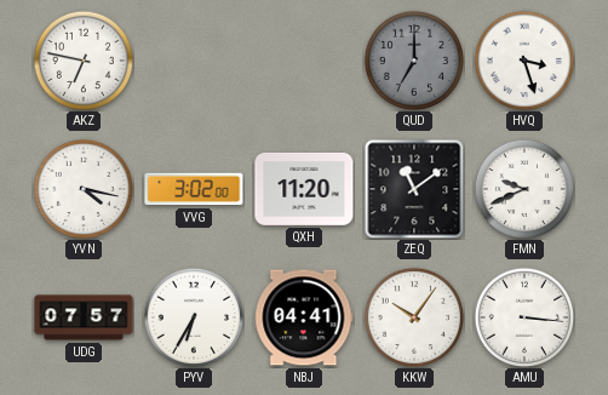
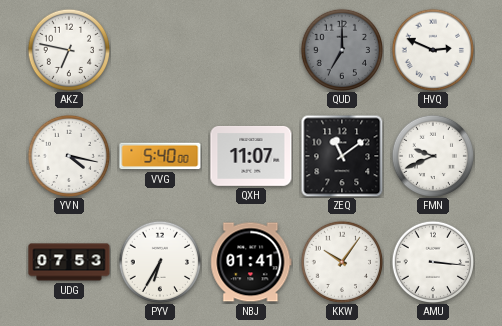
HVQ: 3:27 -> 2:49
VVG: 3:02 -> 5:40
QXH: 11:20 -> 11:07
UDG: 07:57 -> 07:53
NBJ: 04:41 -> 01:41
